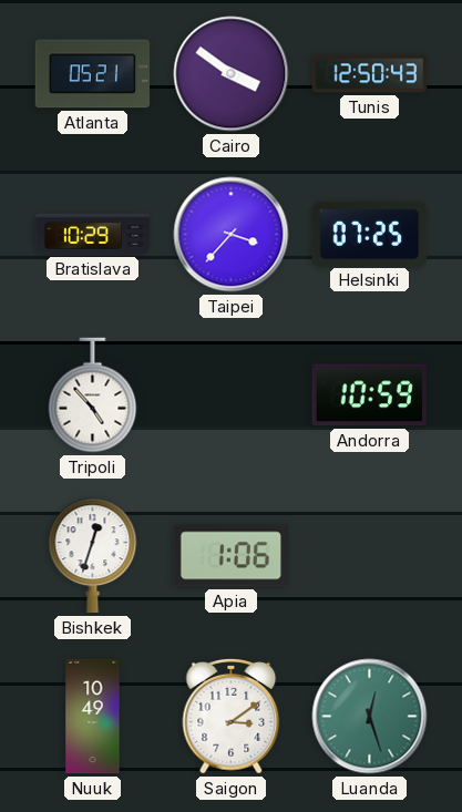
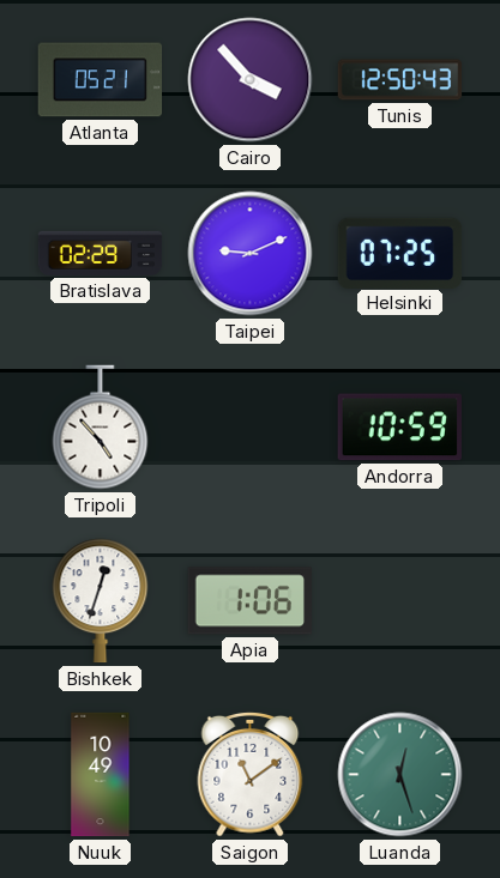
Cairo: 3:51 -> 3:53
Bratislava: 10:29 -> 02:29
Taipei: 3:37 -> 9:11
Saigon: 3:09 -> 11:09
